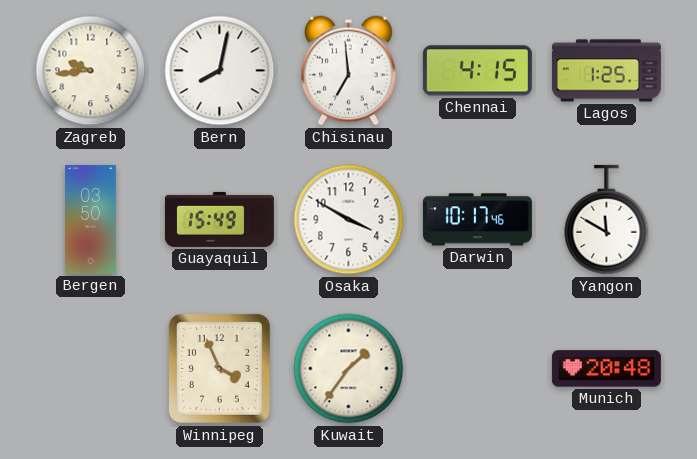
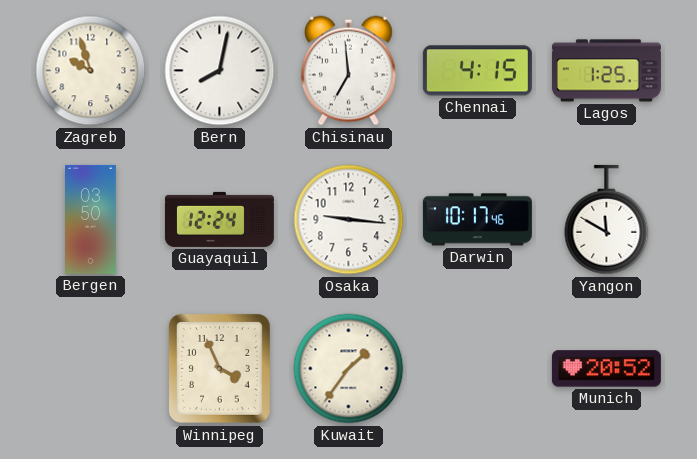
Zagreb: 9:44 -> 9:57
Guayaquil: 15:49 -> 12:24
Osaka: 3:50 -> 9:16
Munich: 20:48 -> 20:52
